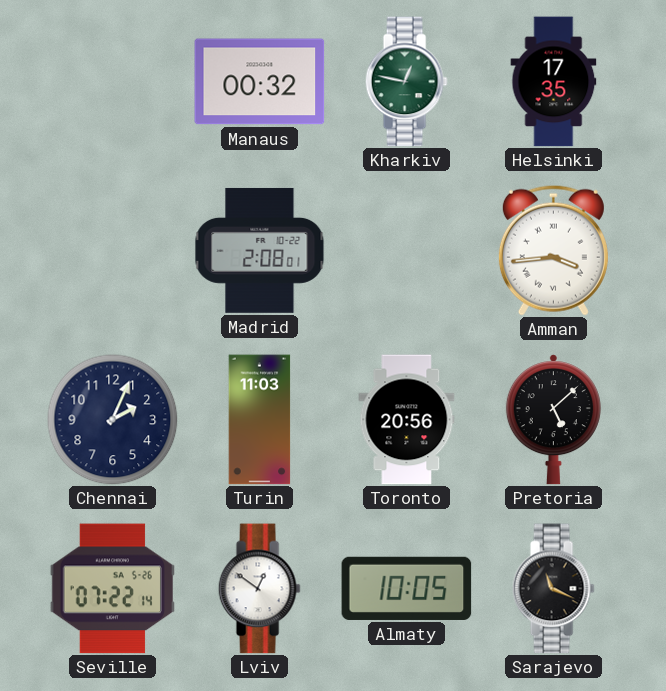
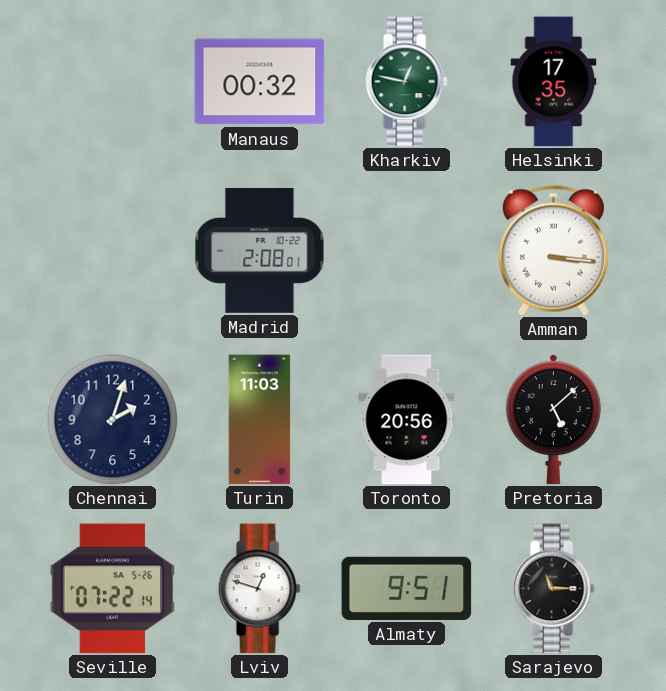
Amman: 3:44 -> 3:16
Chennai: 2:04 -> 2:03
Lviv: 12:51 -> 12:48
Almaty: 10:05 -> 9:51
Sarajevo: 11:19 -> 11:15
